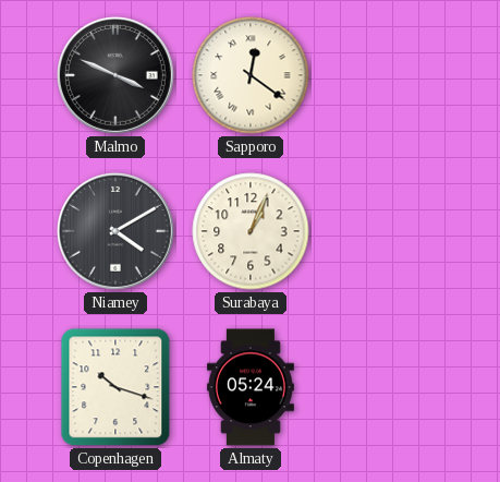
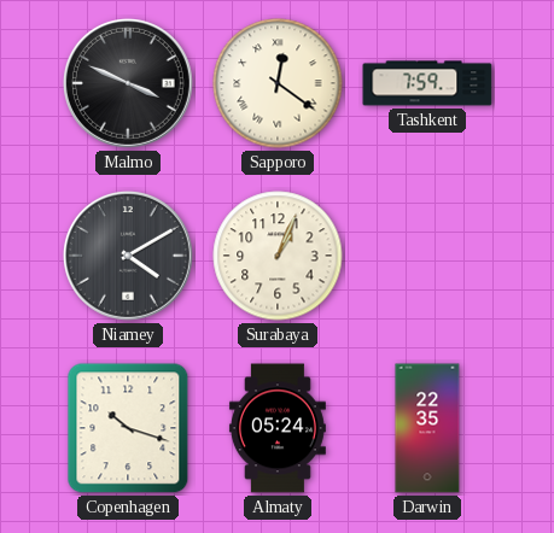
Tashkent: none -> 7:59
Darwin: none -> 22:35
